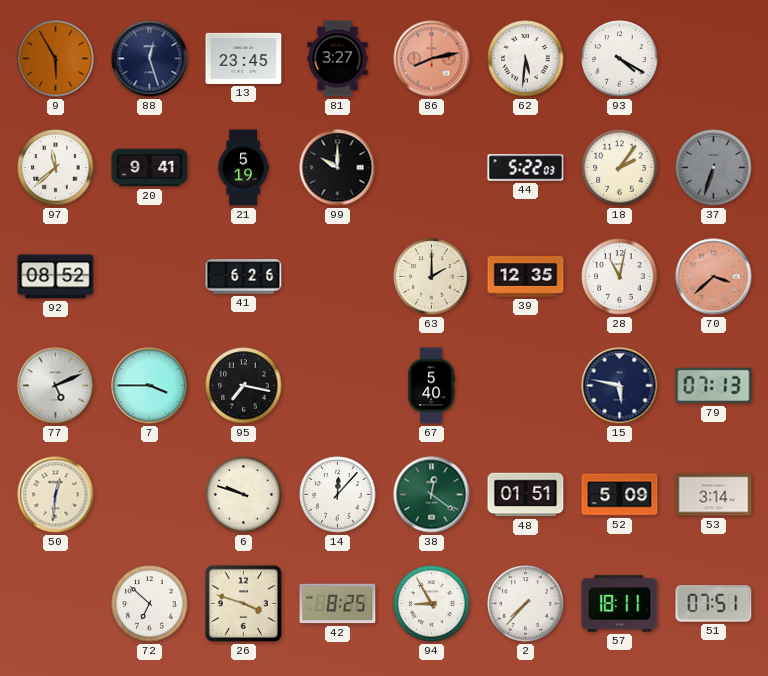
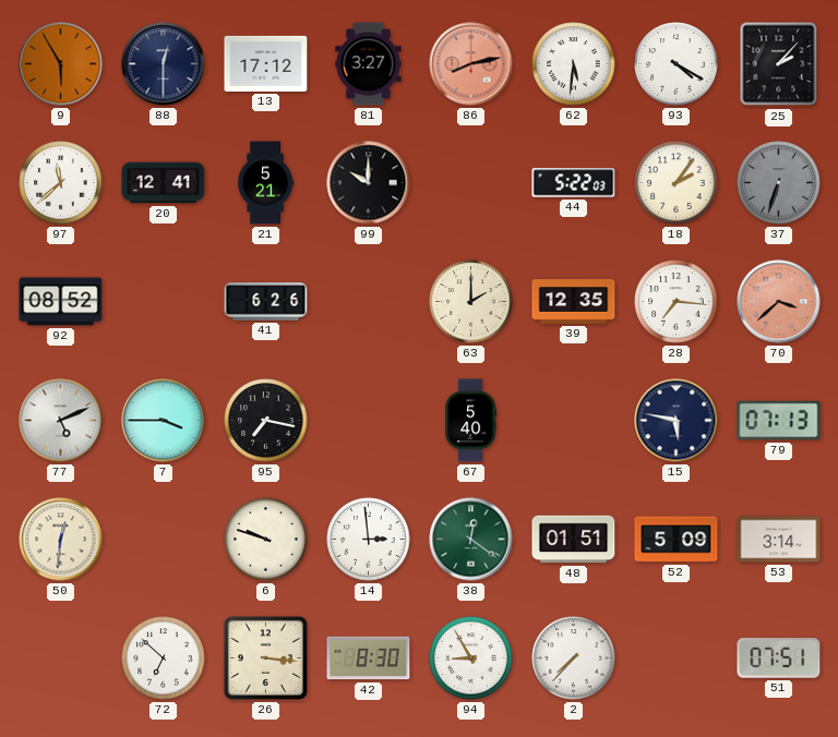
88: 12:27 -> 12:30
13: 23:45 -> 17:12
25: none -> 2:07
20: 9:41 -> 12:41
21: 5:19 -> 5:21
28: 11:02 -> 7:16
14: 12:07 -> 2:59
26: 3:48 -> 3:16
42: 8:25 -> 8:30
57: 18:11 -> none
